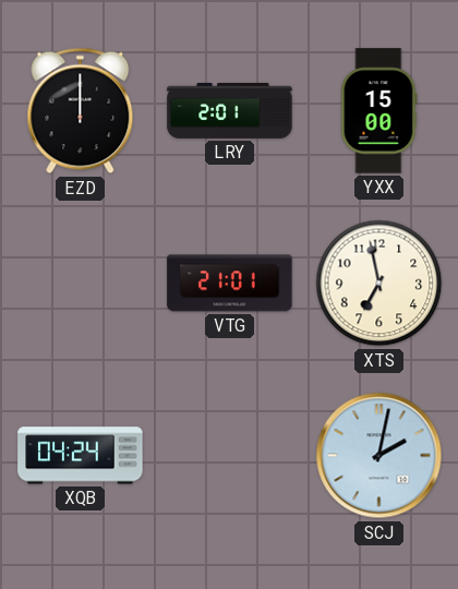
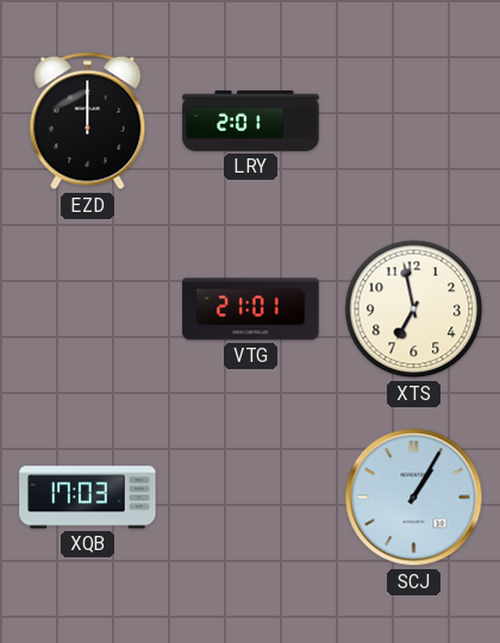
YXX: 15:00 -> none
XQB: 04:24 -> 17:03
SCJ: 2:02 -> 1:05
